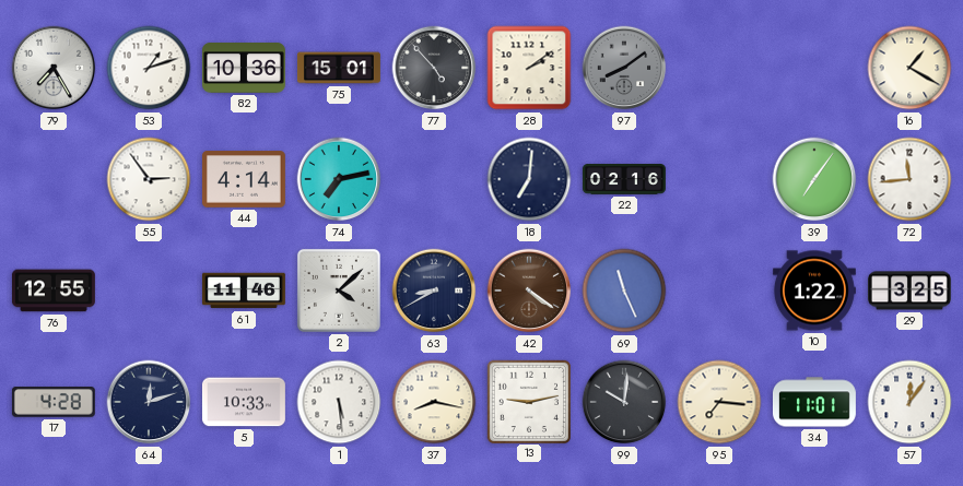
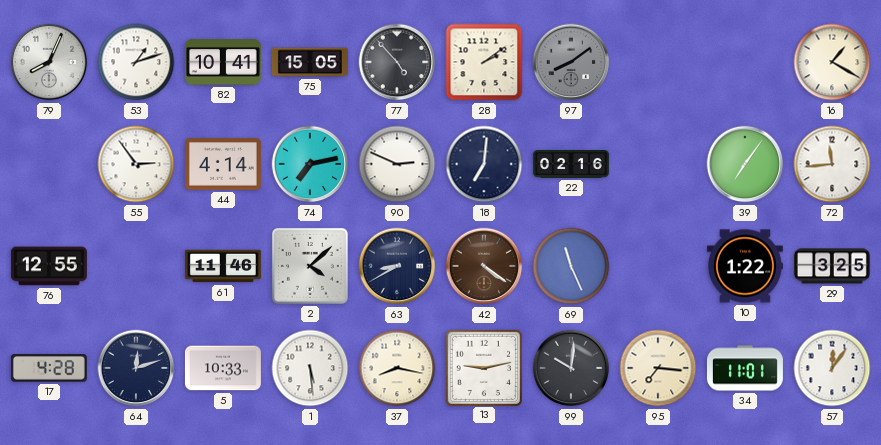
79: 7:25 -> 8:04
82: 10:36 -> 10:41
75: 15:01 -> 15:05
90: none -> 2:49
